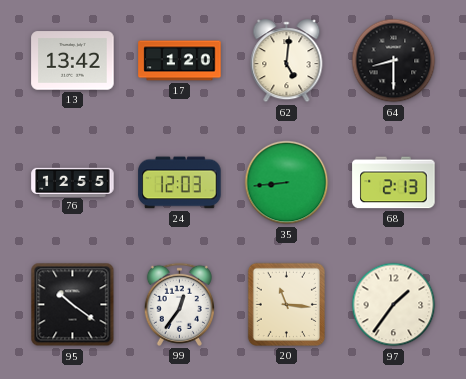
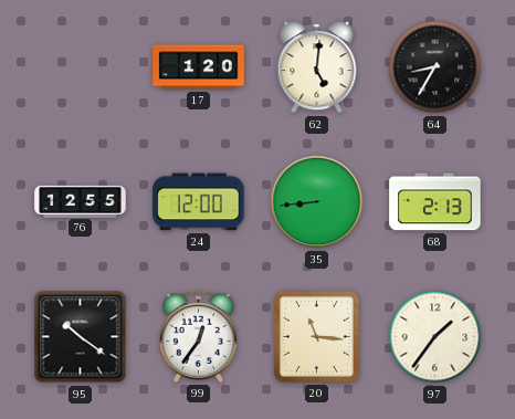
13: 13:42 -> none
64: 8:30 -> 8:35
24: 12:03 -> 12:00
